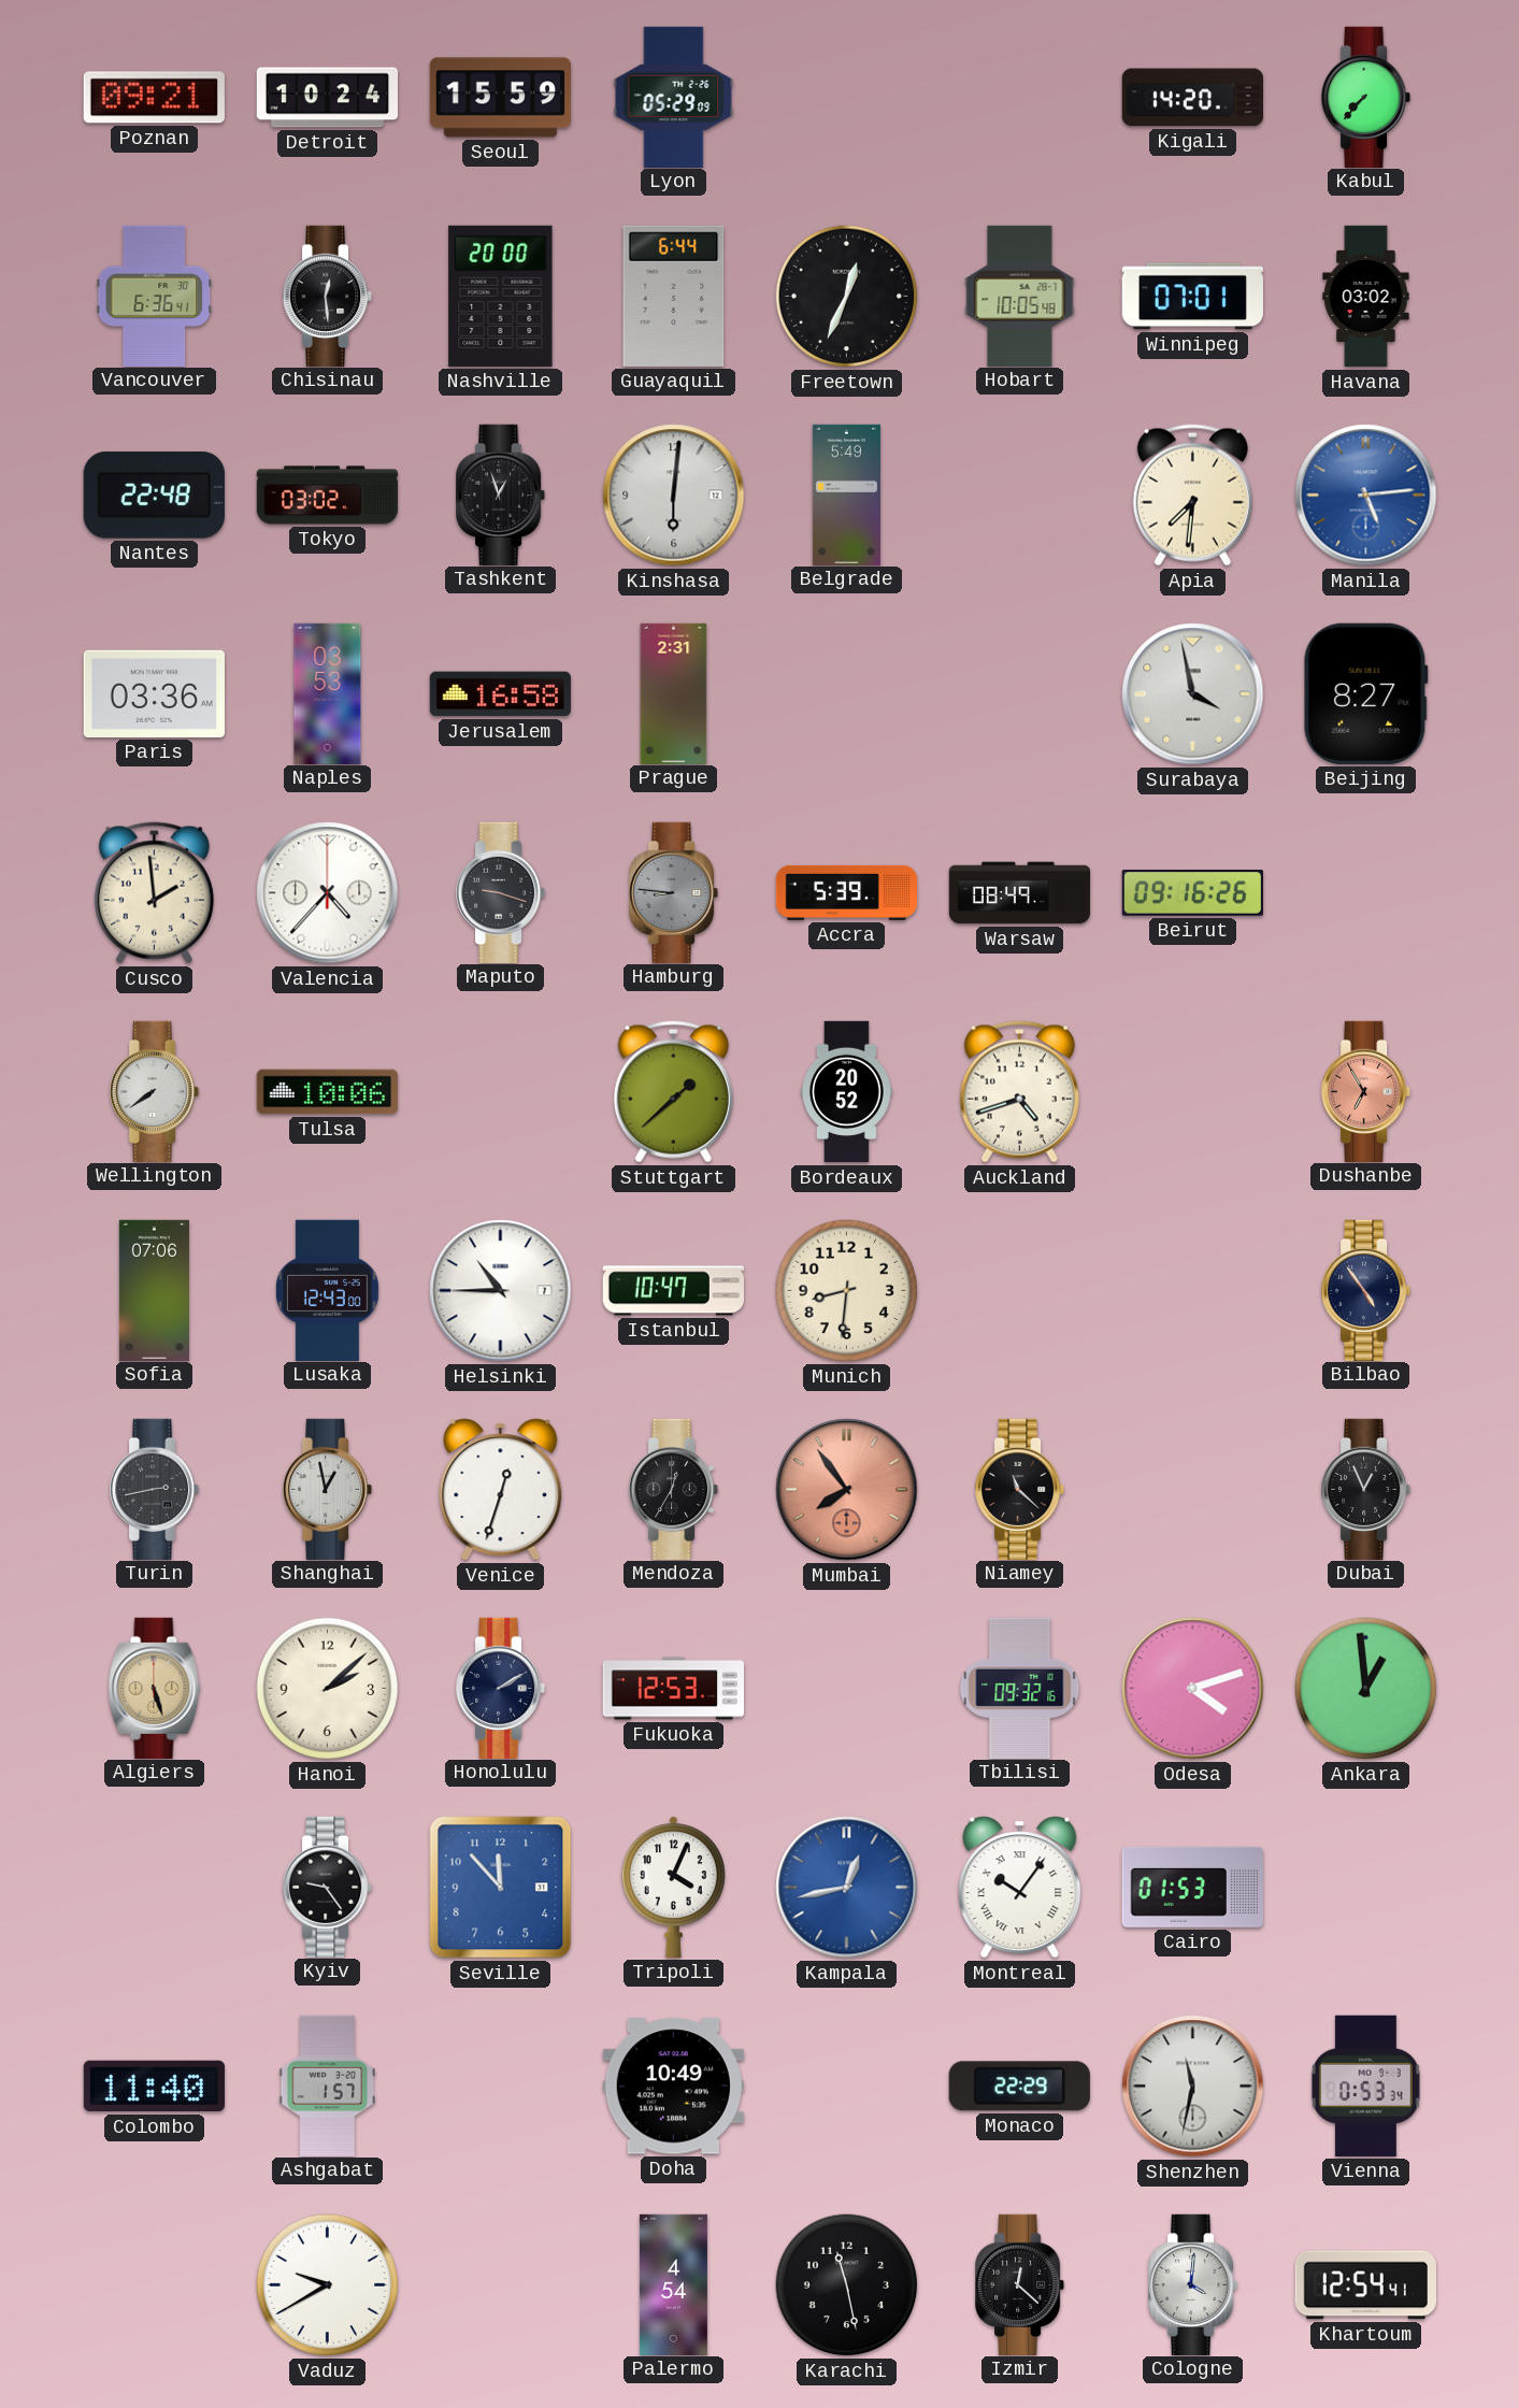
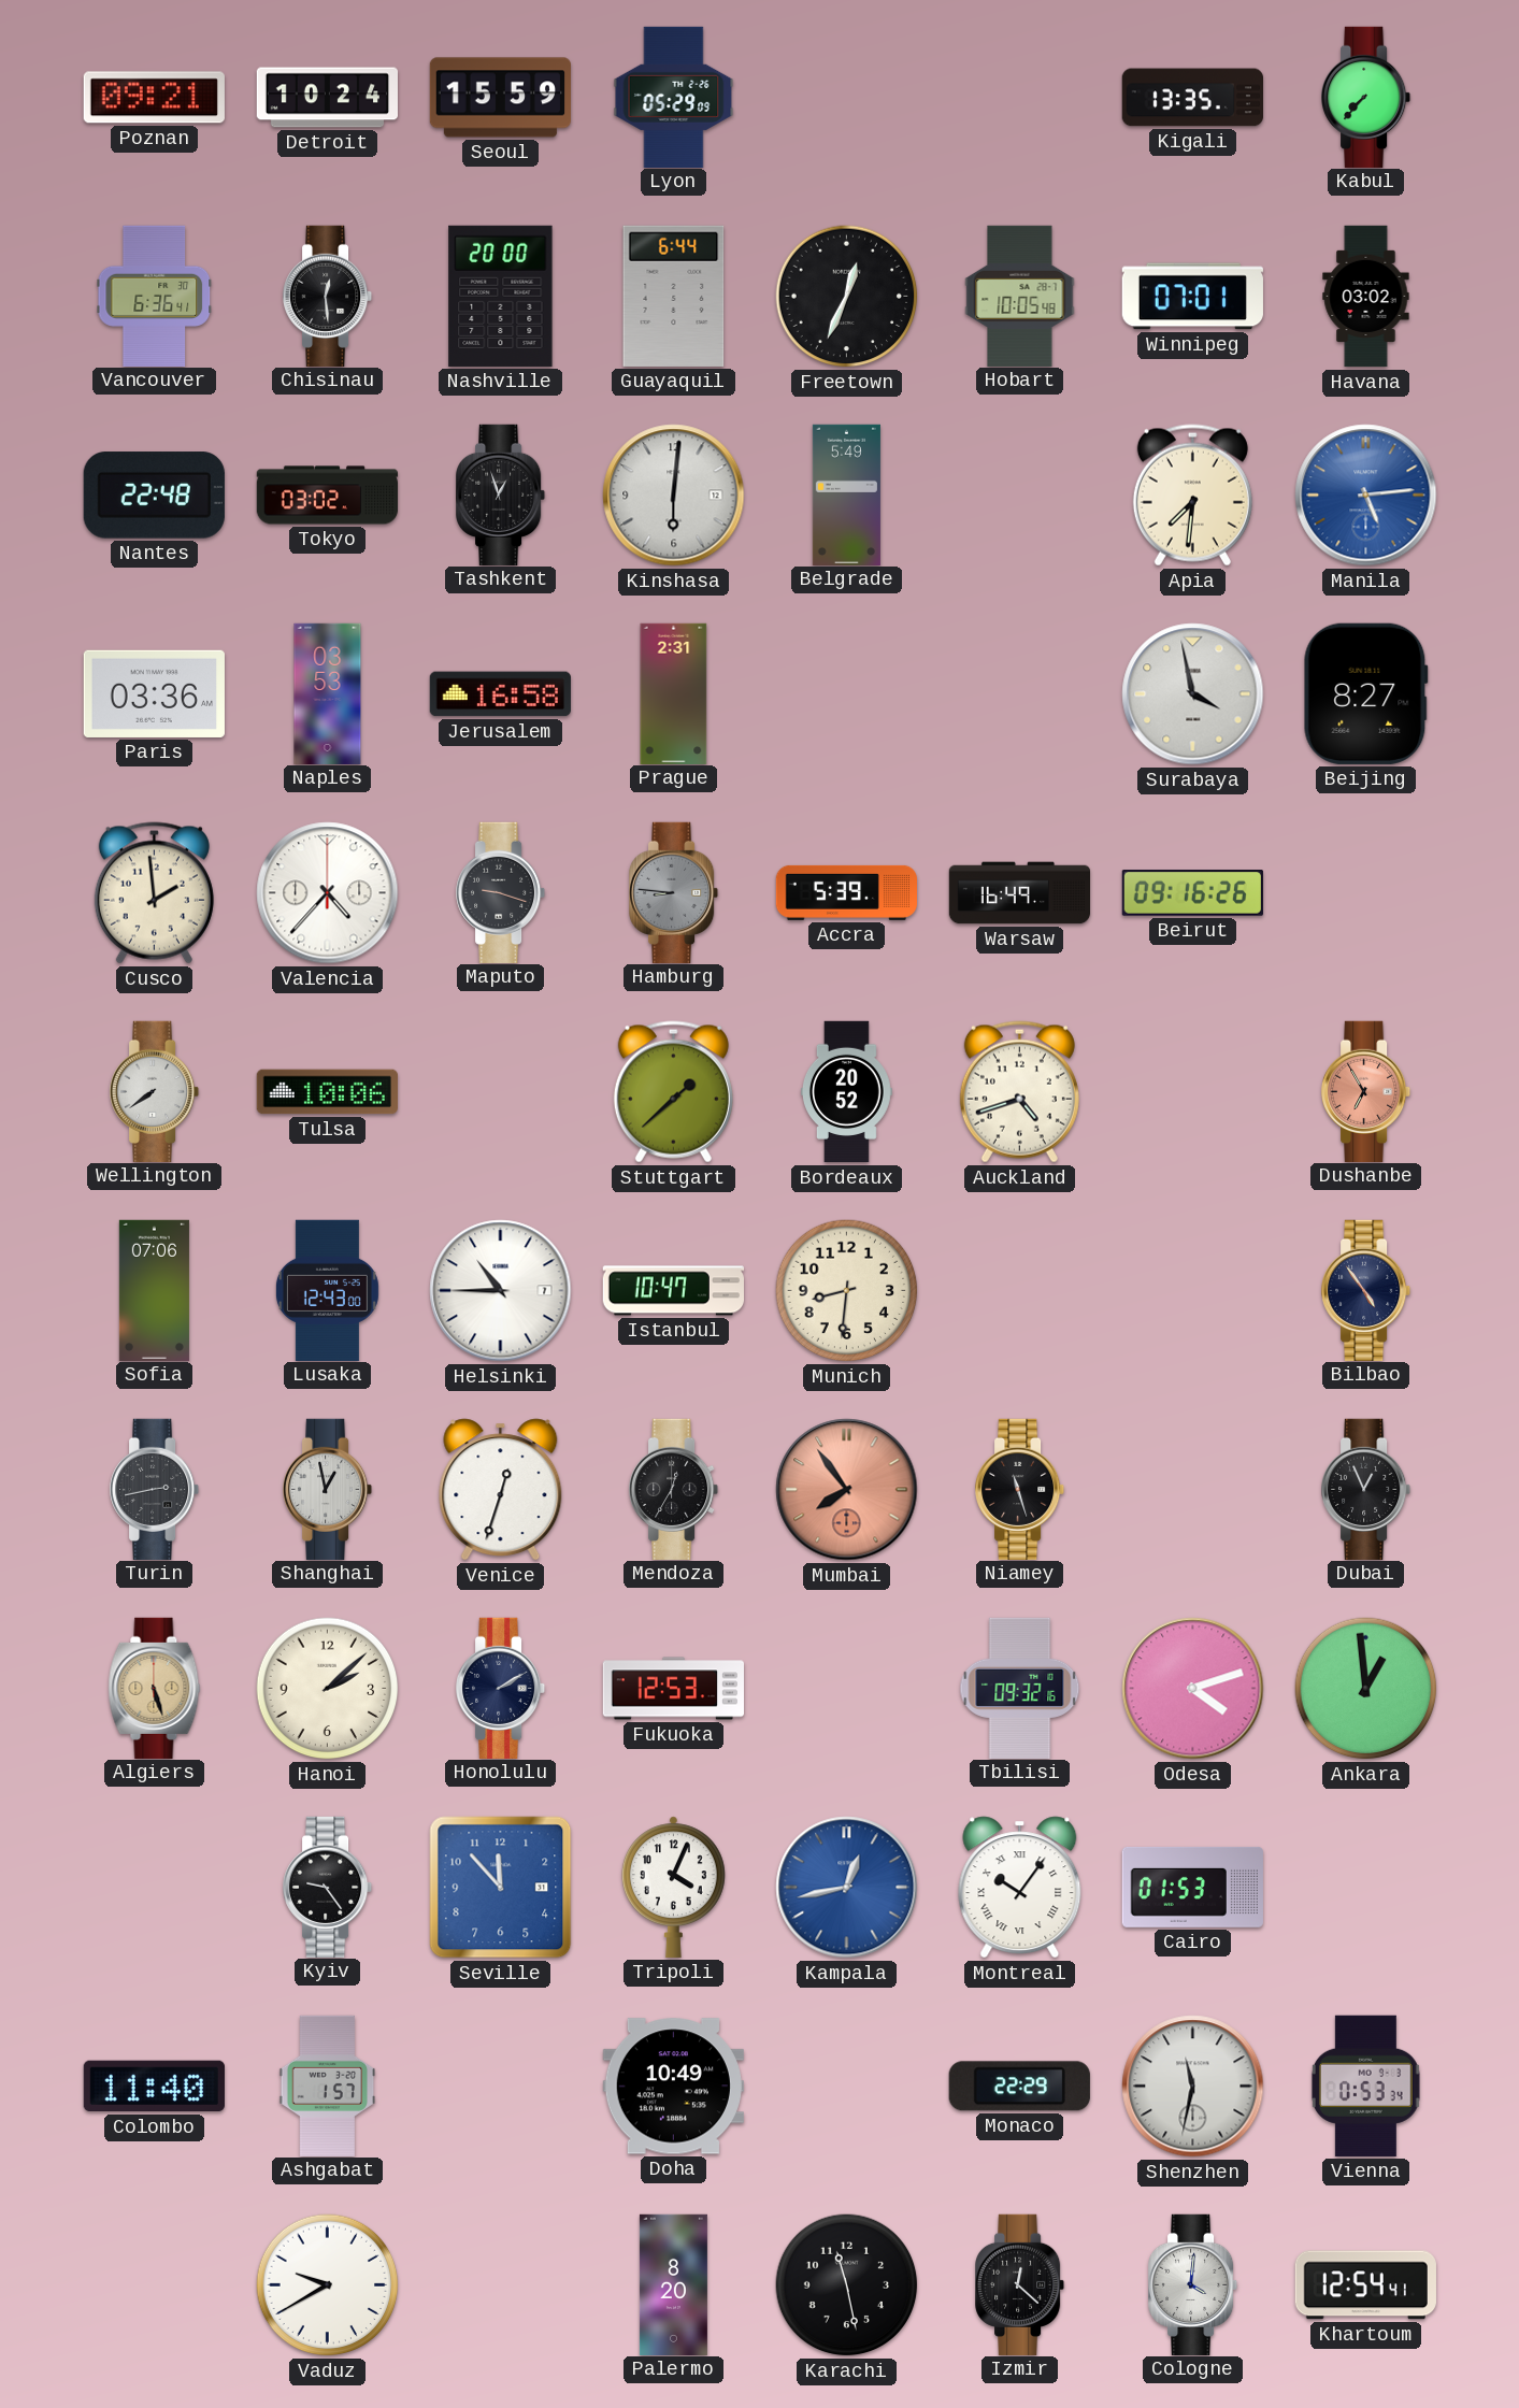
Kigali: 14:20 -> 13:35
Warsaw: 08:49 -> 16:49
Niamey: 11:22 -> 11:27
Palermo: 4:54 -> 8:20
